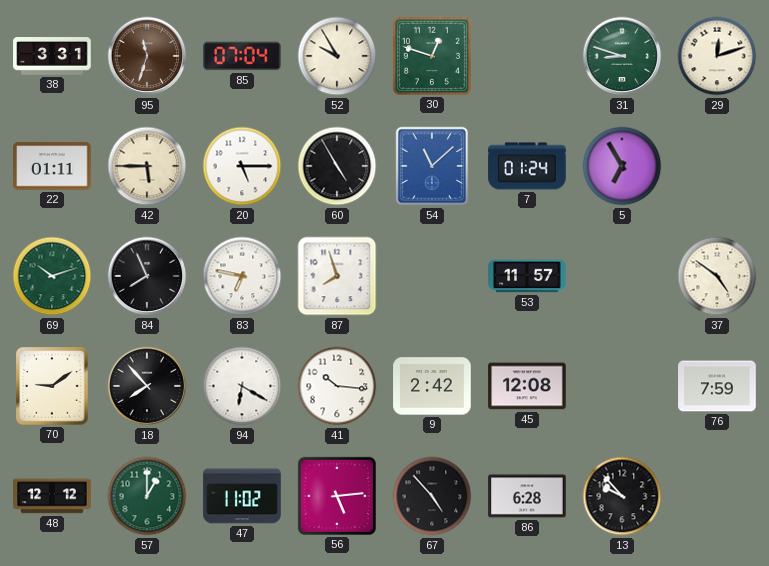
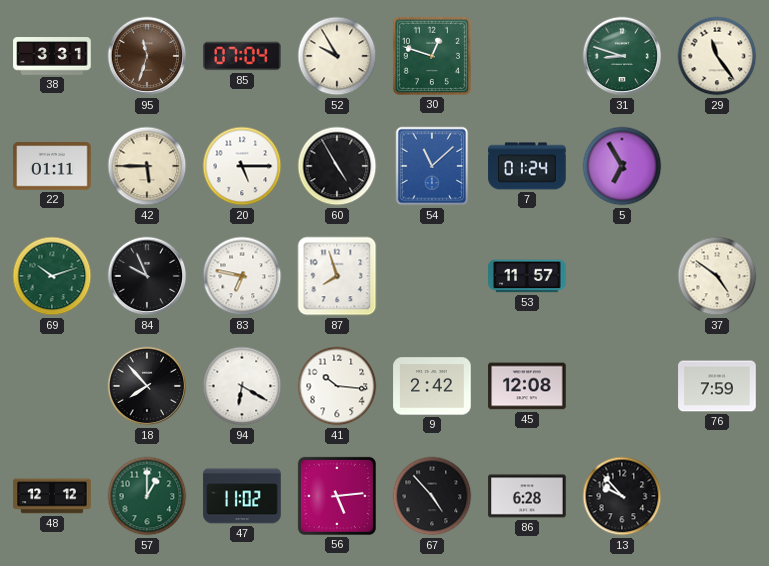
29: 12:12 -> 11:24
84: 7:56 -> 9:56
70: 9:09 -> none
